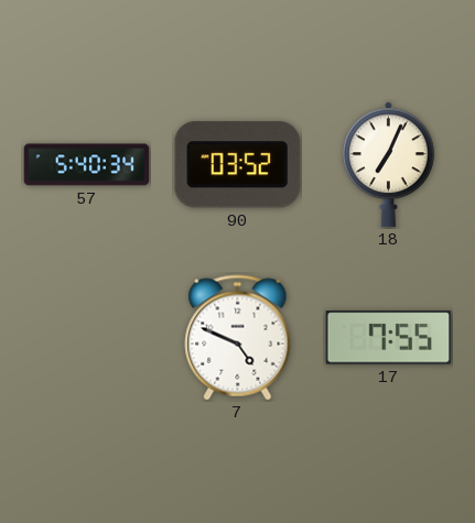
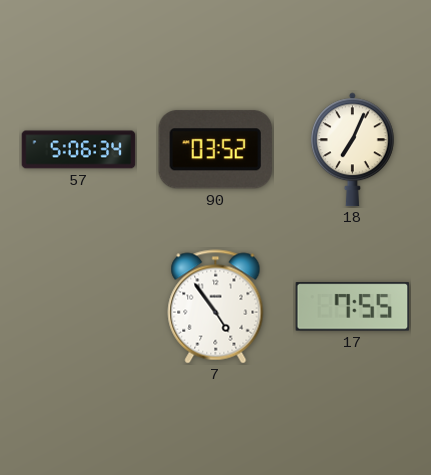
57: 5:40 -> 5:06
7: 4:49 -> 4:54
